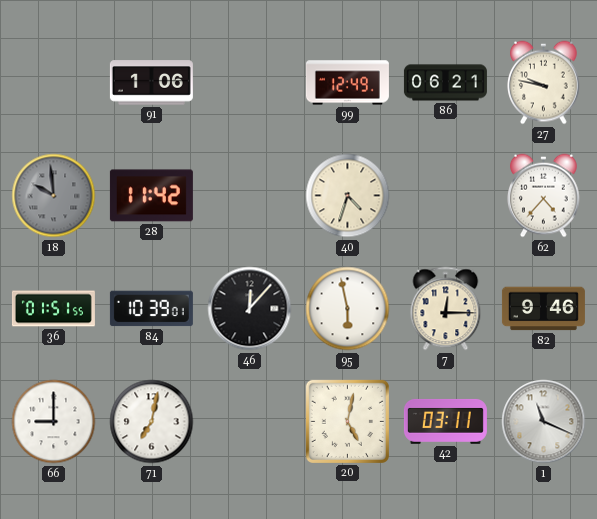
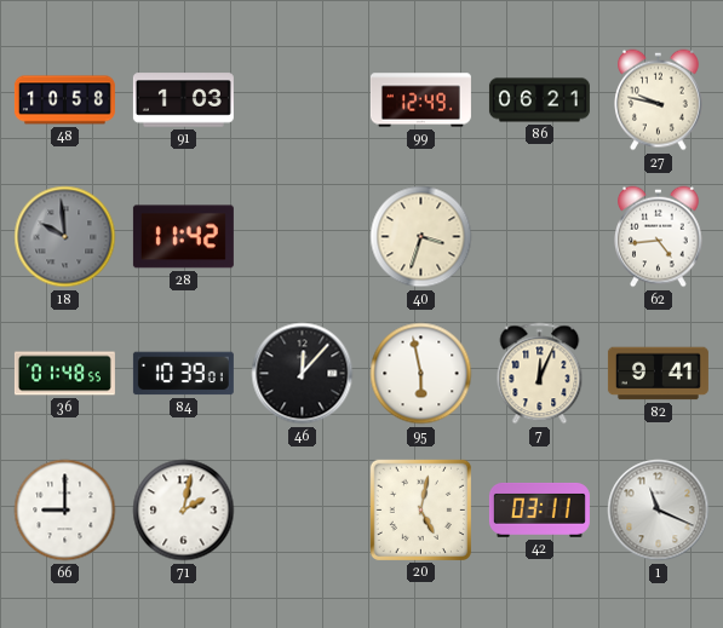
48: none -> 10:58
91: 1:06 -> 1:03
40: 4:33 -> 3:33
62: 4:37 -> 4:44
36: 01:51 -> 01:48
7: 12:15 -> 12:04
82: 9:46 -> 9:41
71: 7:02 -> 2:02
